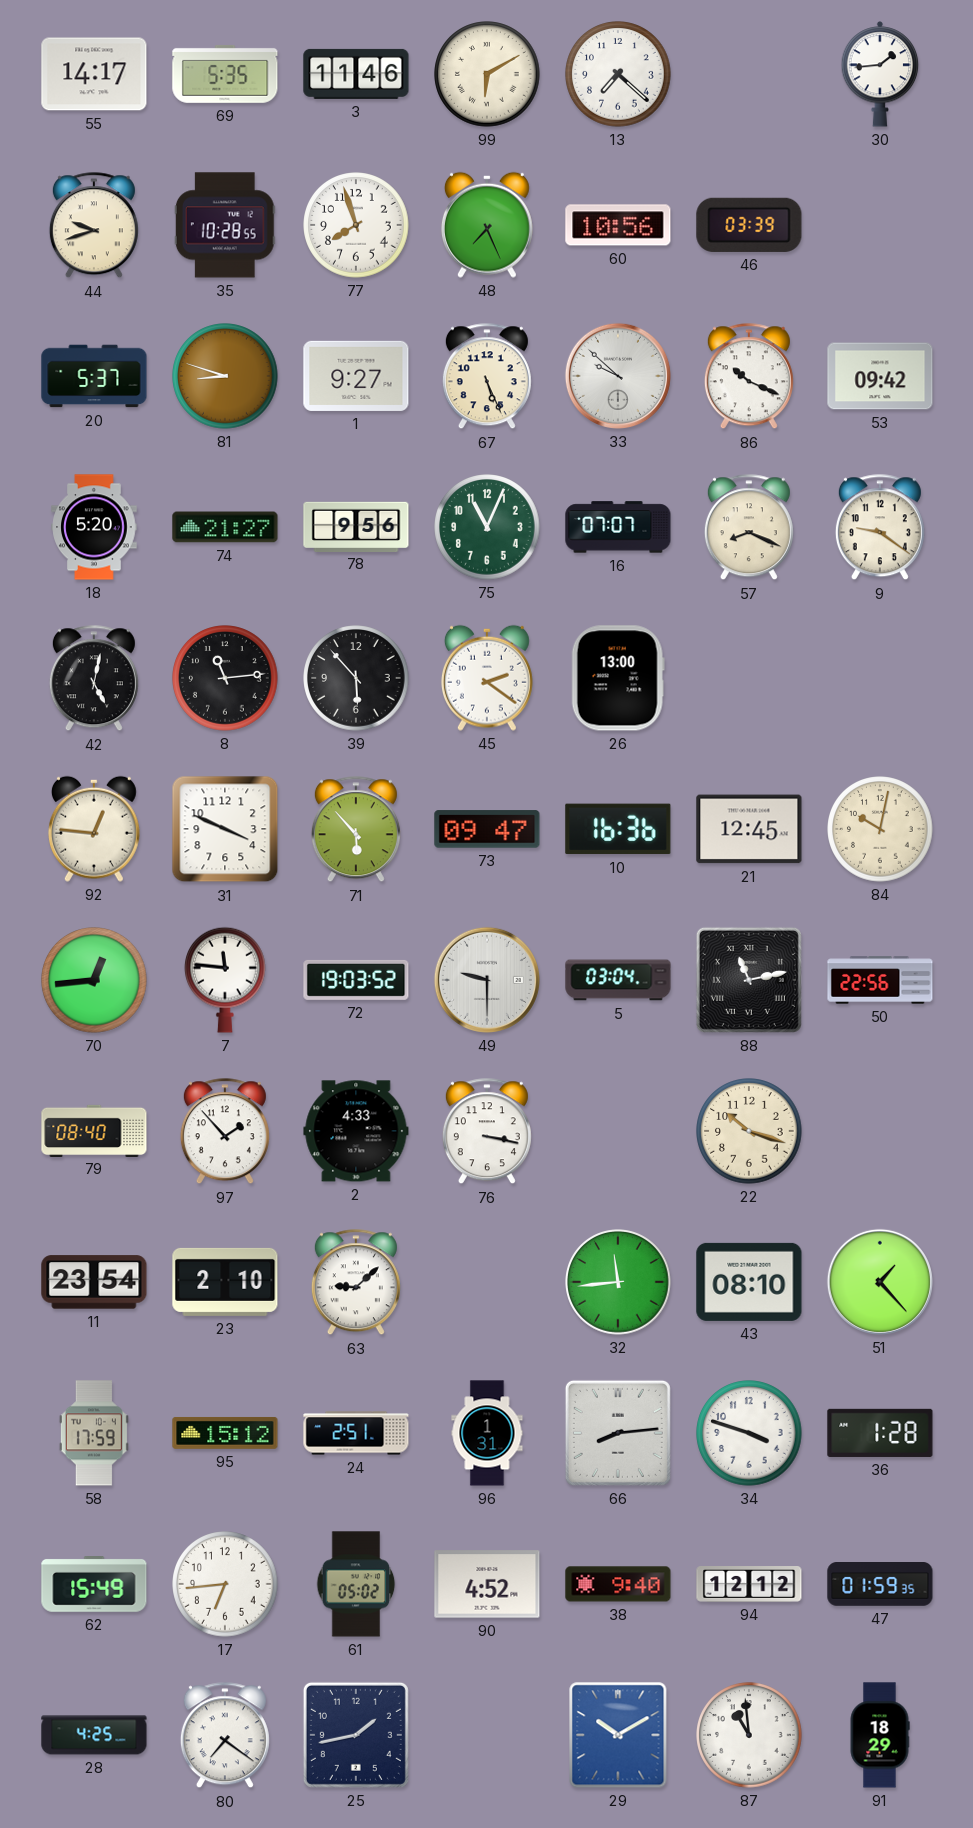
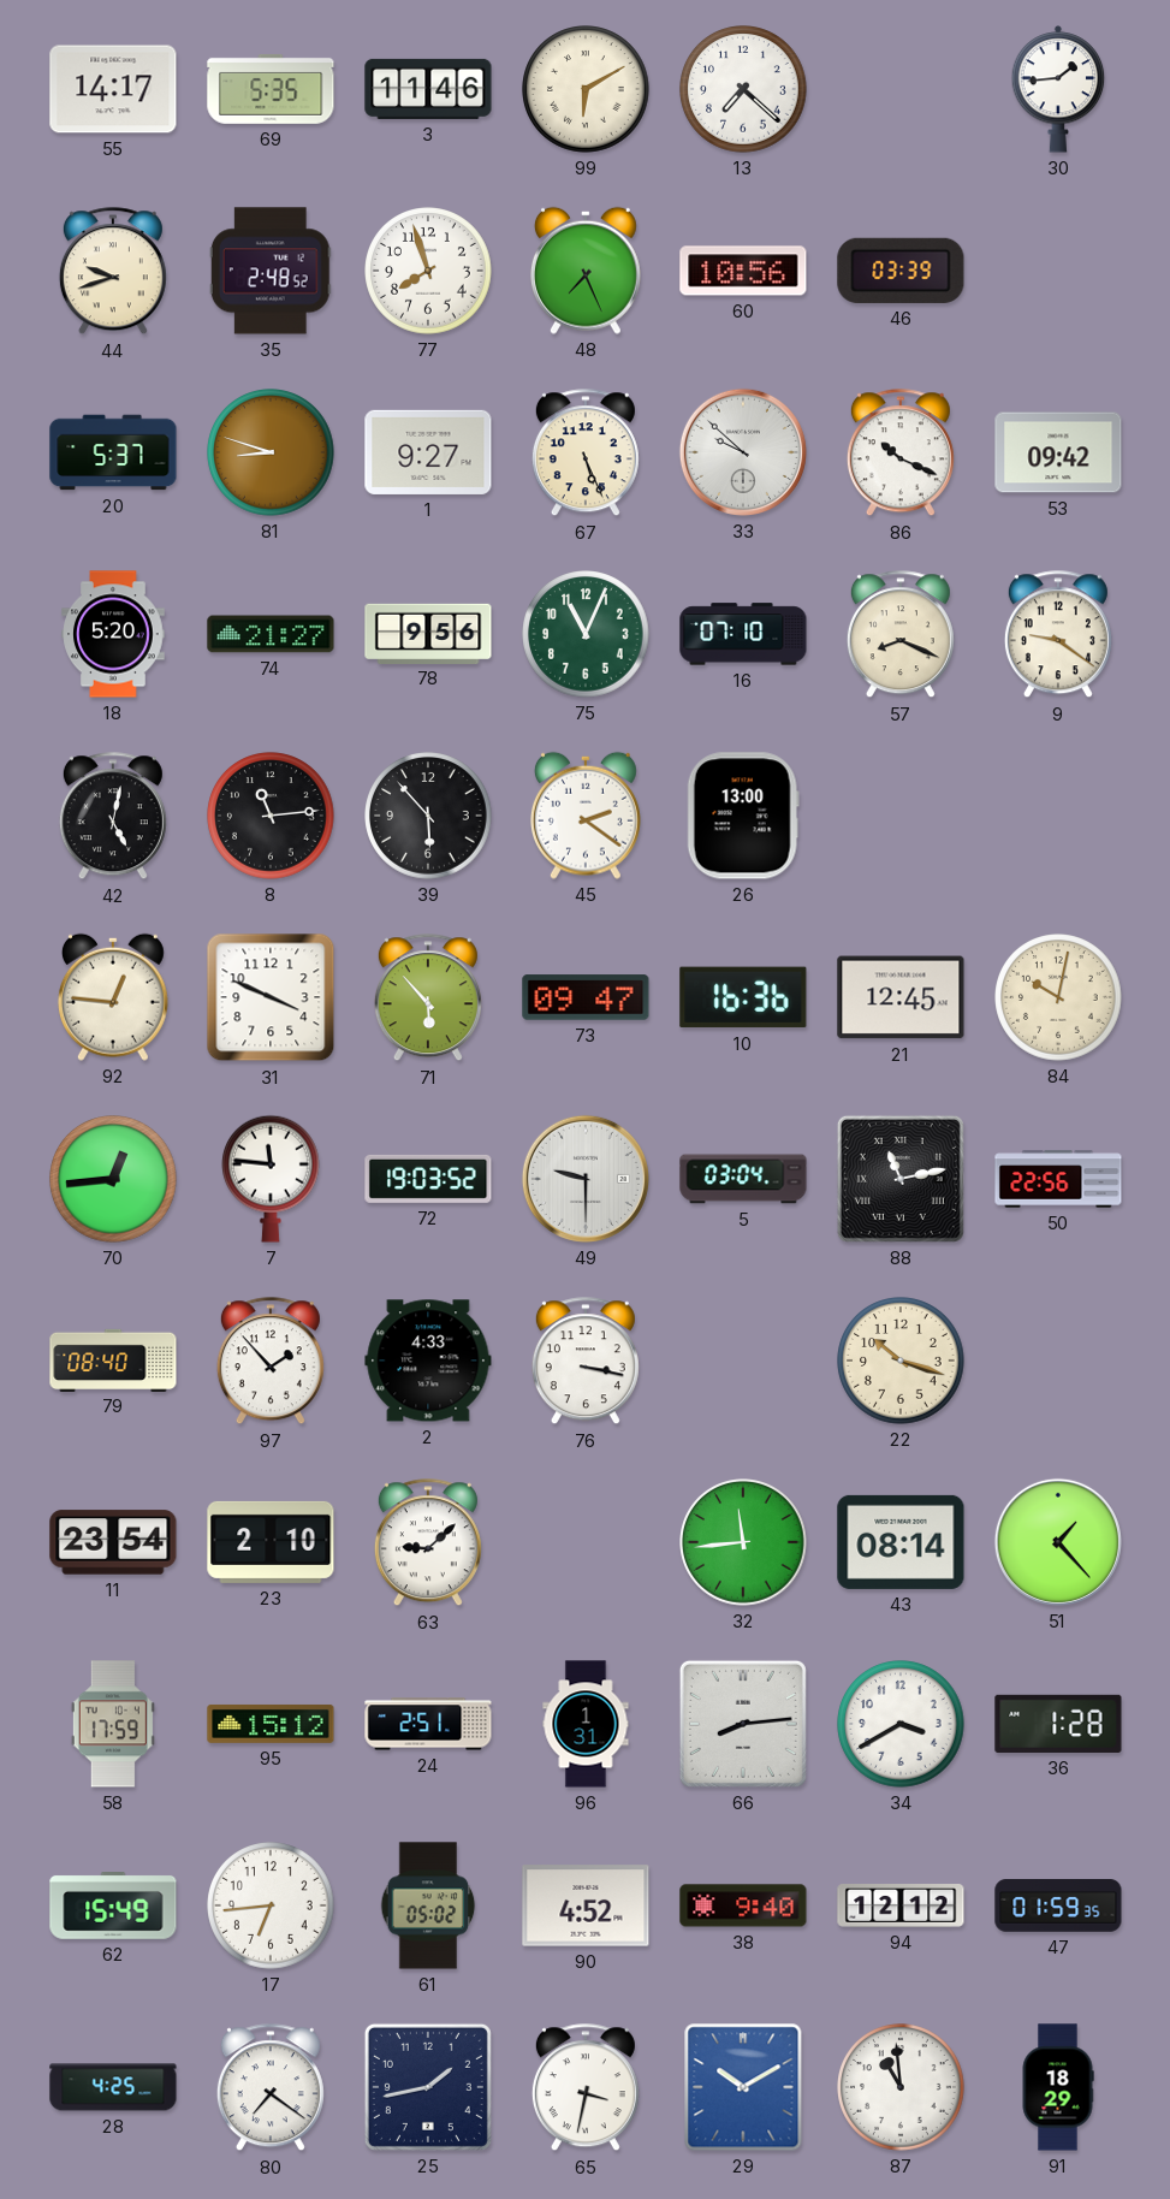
35: 10:28 -> 2:48
16: 07:07 -> 07:10
43: 08:10 -> 08:14
34: 3:48 -> 3:40
65: none -> 3:32
